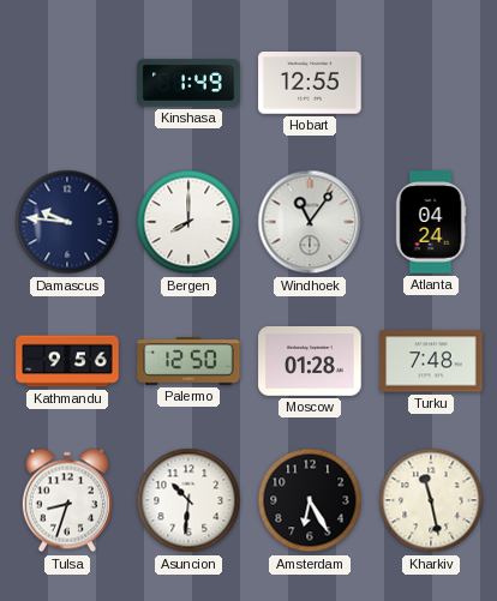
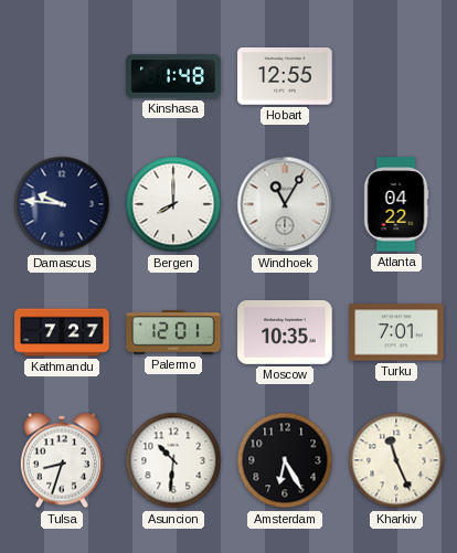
Kinshasa: 1:49 -> 1:48
Windhoek: 11:06 -> 11:05
Atlanta: 04:24 -> 04:22
Kathmandu: 9:56 -> 7:27
Palermo: 12:50 -> 12:01
Moscow: 01:28 -> 10:35
Turku: 7:48 -> 7:01
Kharkiv: 11:28 -> 11:26
